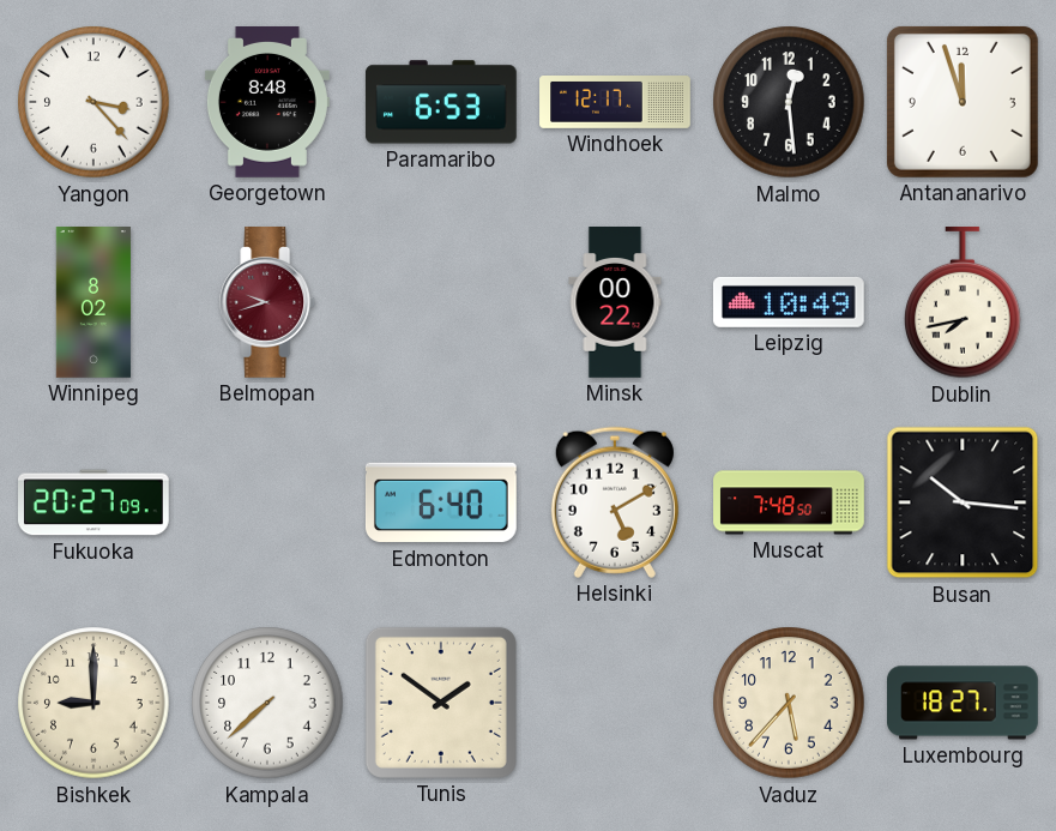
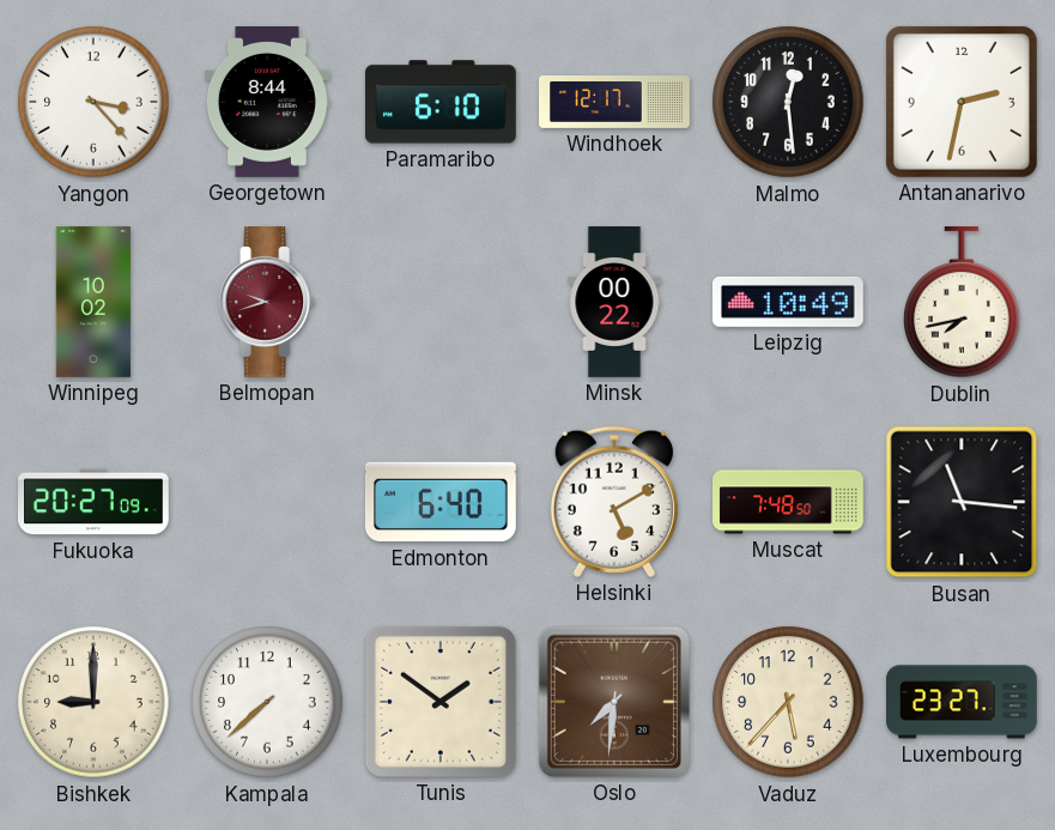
Georgetown: 8:48 -> 8:44
Paramaribo: 6:53 -> 6:10
Antananarivo: 11:57 -> 2:32
Winnipeg: 8:02 -> 10:02
Busan: 10:16 -> 11:16
Oslo: none -> 7:31
Luxembourg: 18:27 -> 23:27
